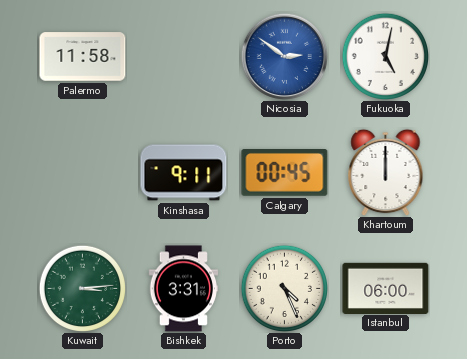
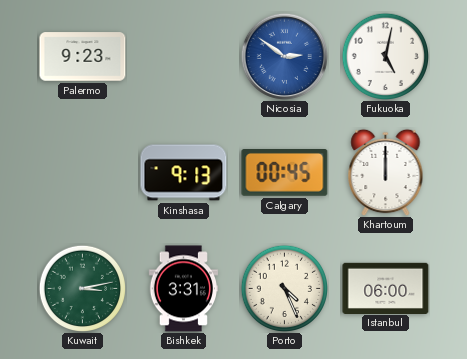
Palermo: 11:58 -> 9:23
Kinshasa: 9:11 -> 9:13
Kuwait: 3:14 -> 3:13
